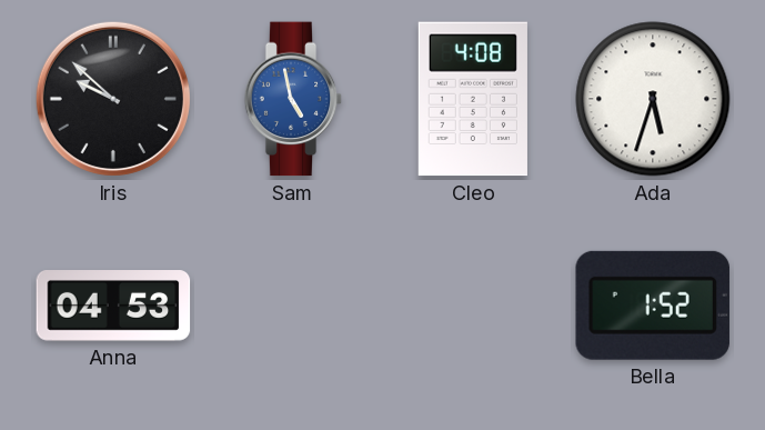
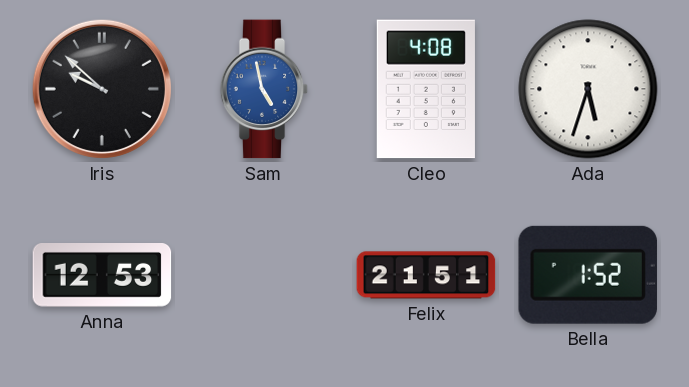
Anna: 04:53 -> 12:53
Felix: none -> 21:51
